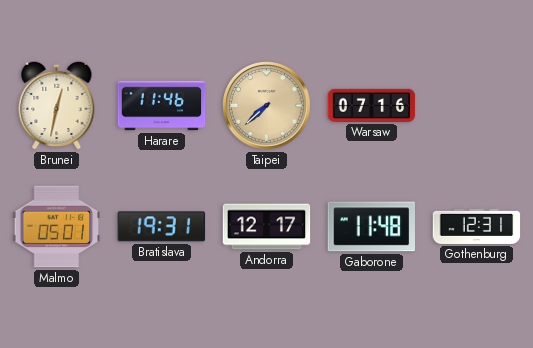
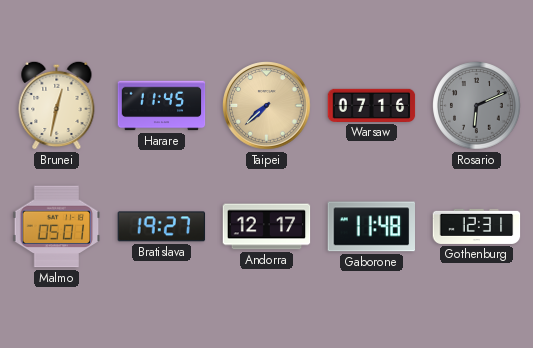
Harare: 11:46 -> 11:45
Rosario: none -> 6:11
Bratislava: 19:31 -> 19:27
